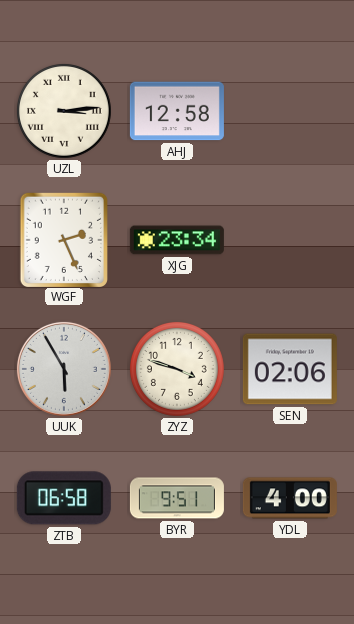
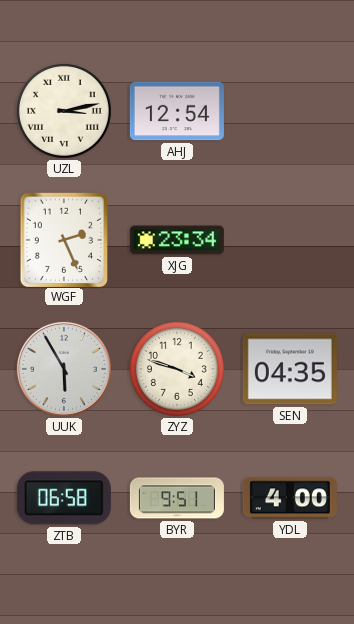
UZL: 3:14 -> 3:13
AHJ: 12:58 -> 12:54
SEN: 02:06 -> 04:35
